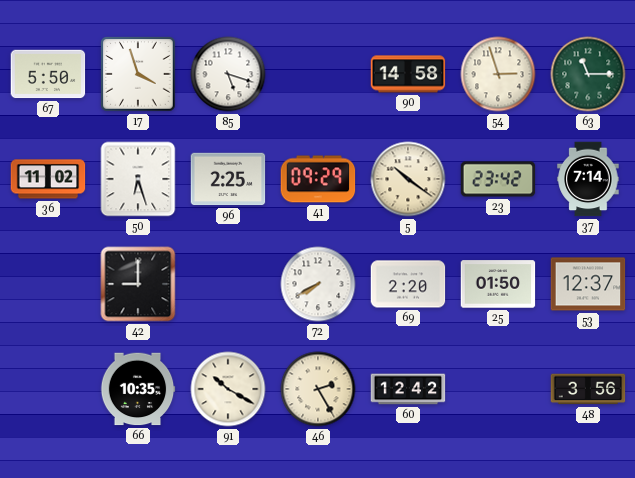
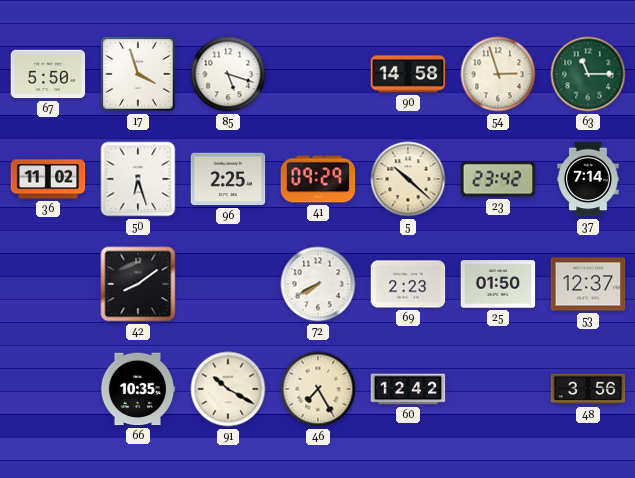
5: 10:21 -> 10:22
42: 9:00 -> 8:09
69: 2:20 -> 2:23
46: 2:25 -> 7:25
